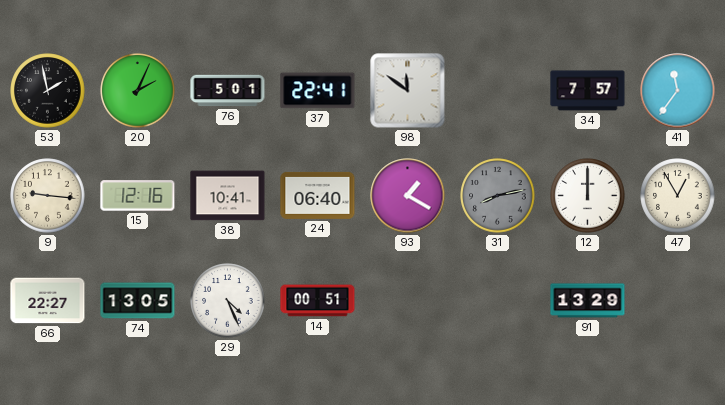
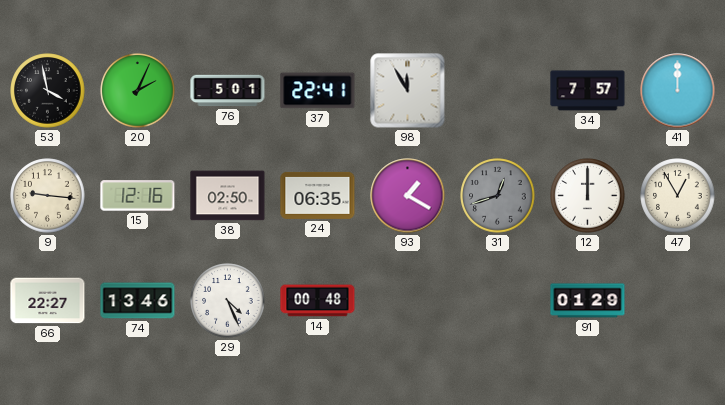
53: 1:58 -> 3:58
98: 11:51 -> 11:55
41: 11:36 -> 12:00
38: 10:41 -> 02:50
24: 06:40 -> 06:35
31: 8:13 -> 12:42
74: 13:05 -> 13:46
14: 00:51 -> 00:48
91: 13:29 -> 01:29
